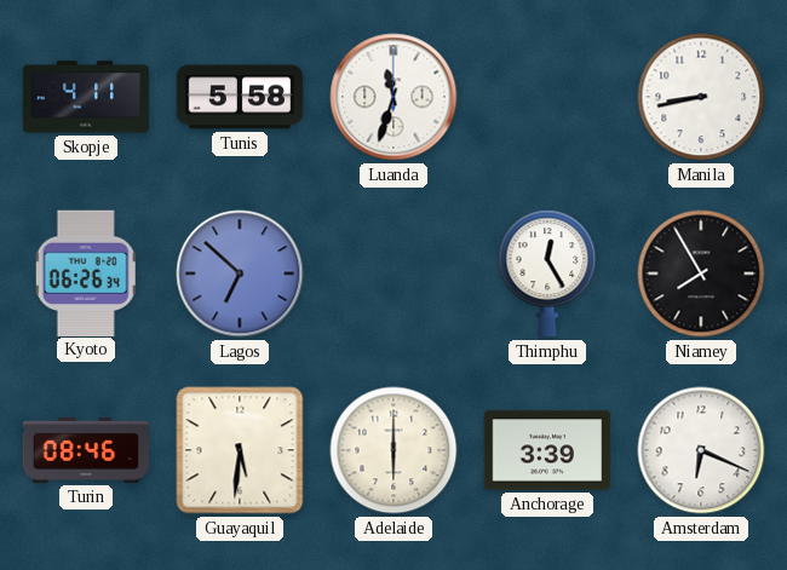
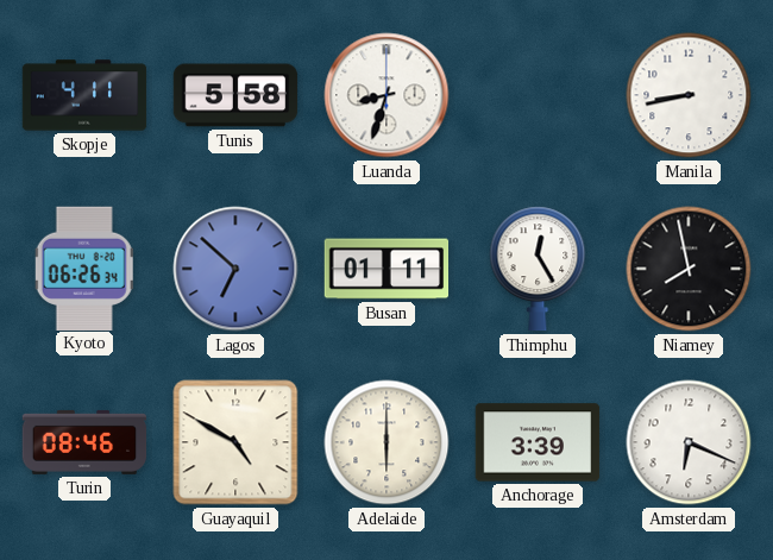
Luanda: 11:33 -> 8:33
Busan: none -> 01:11
Niamey: 7:55 -> 7:58
Guayaquil: 5:31 -> 4:50
